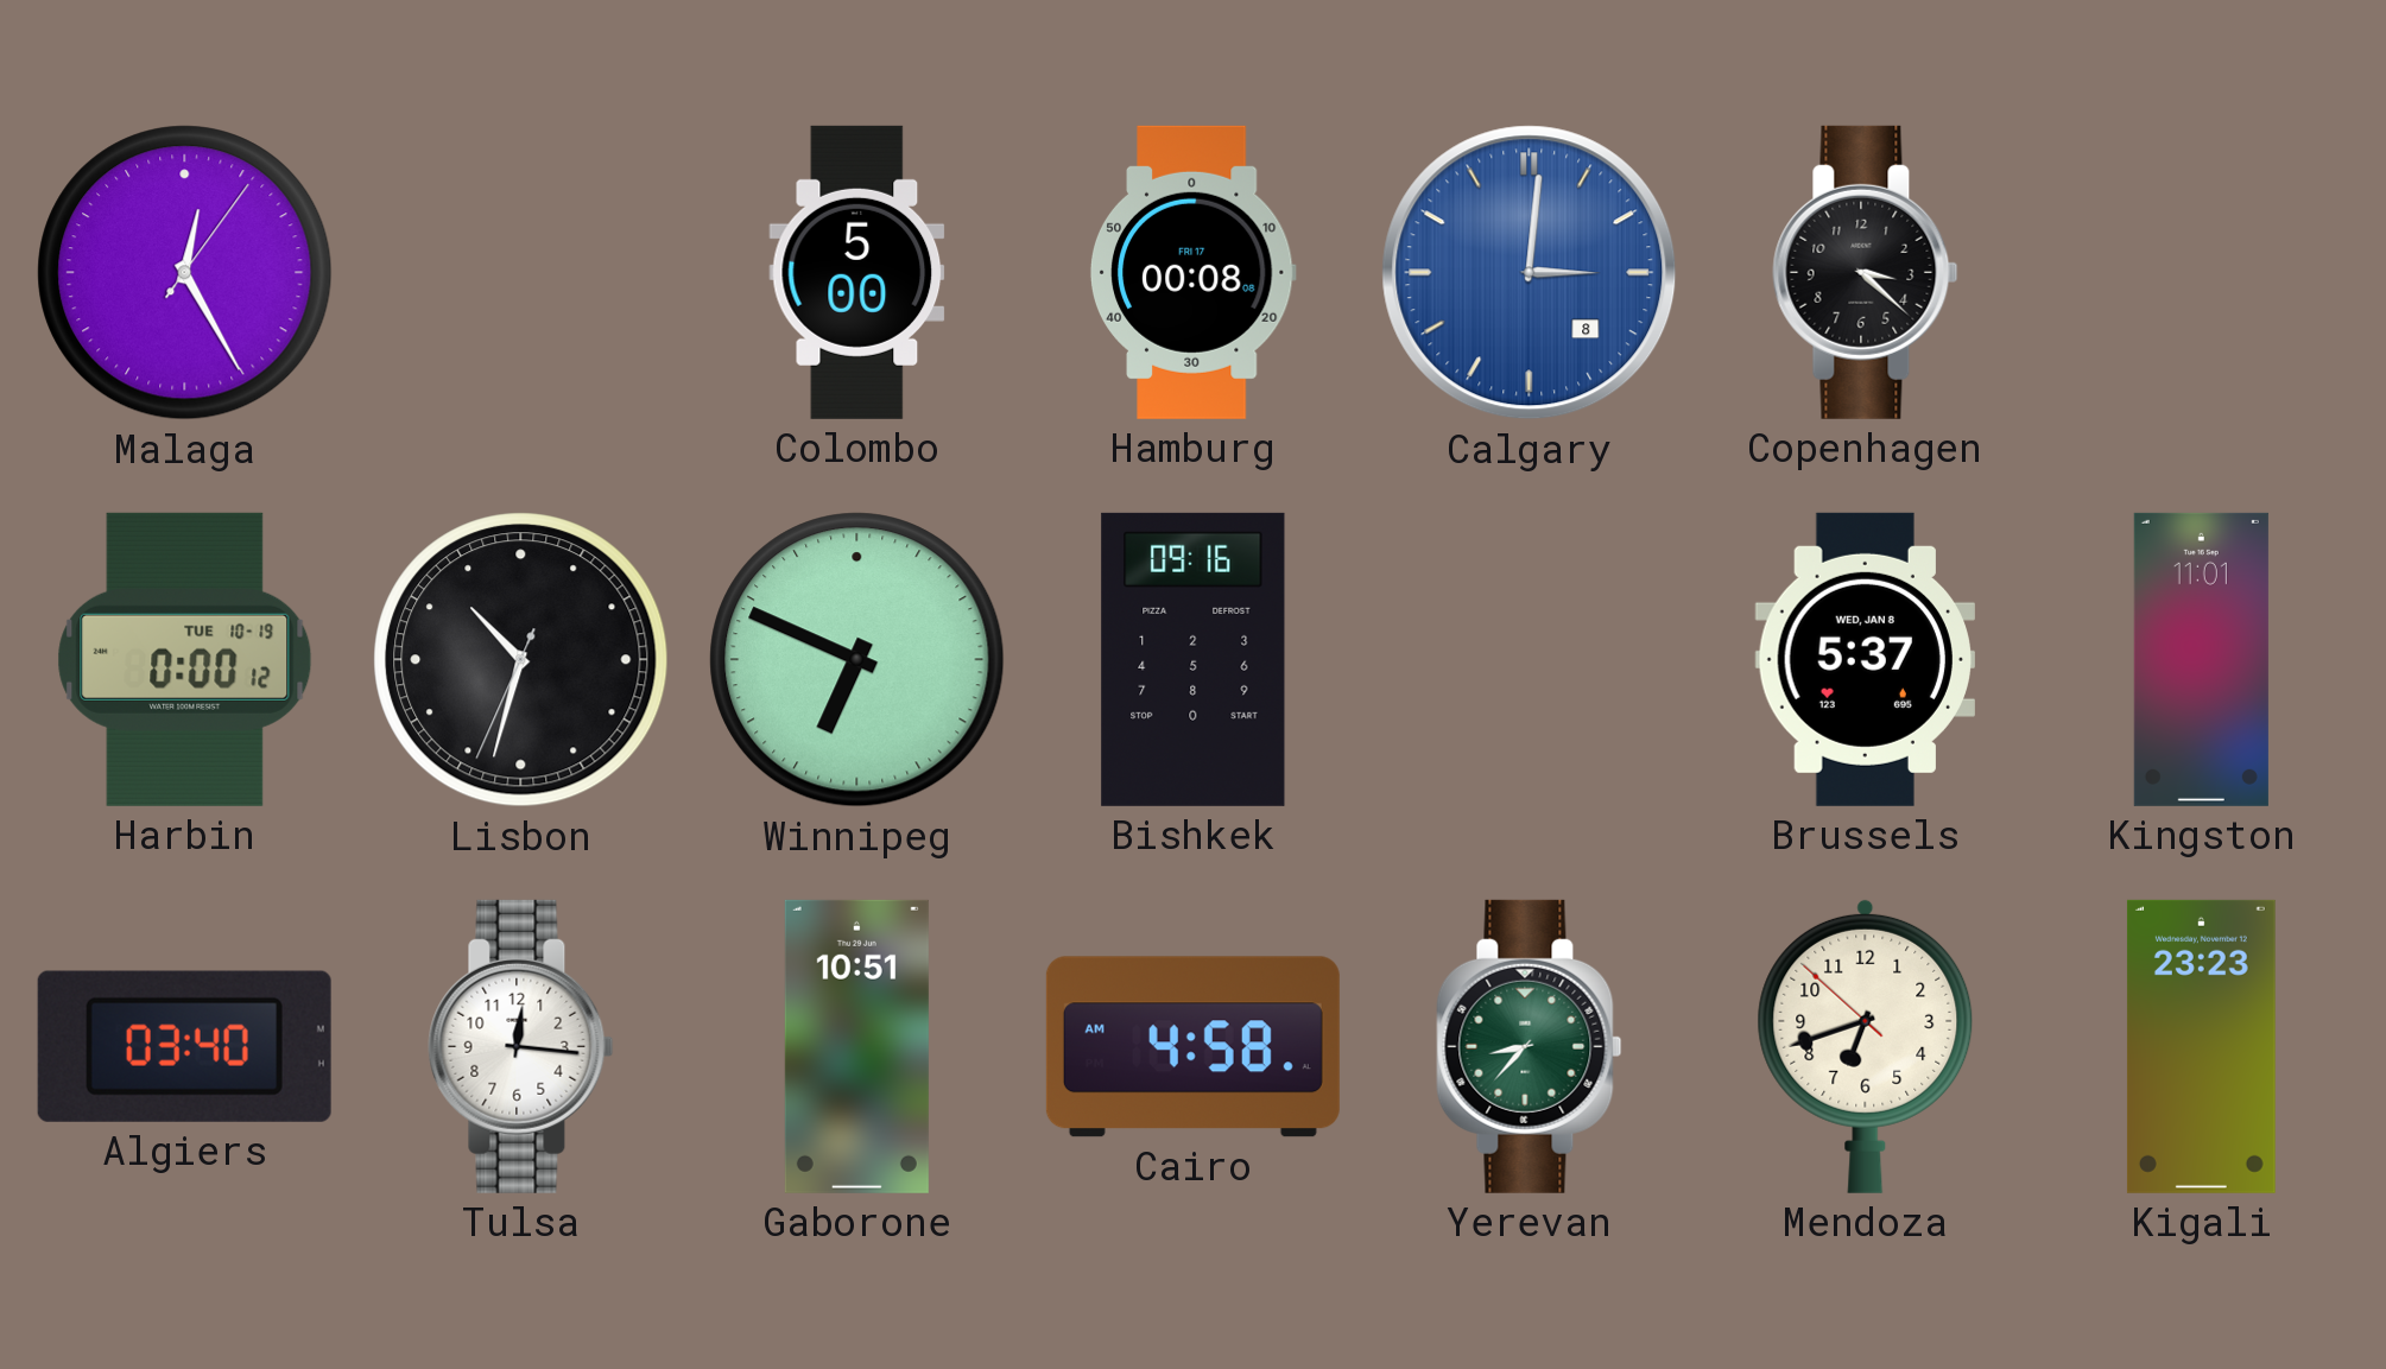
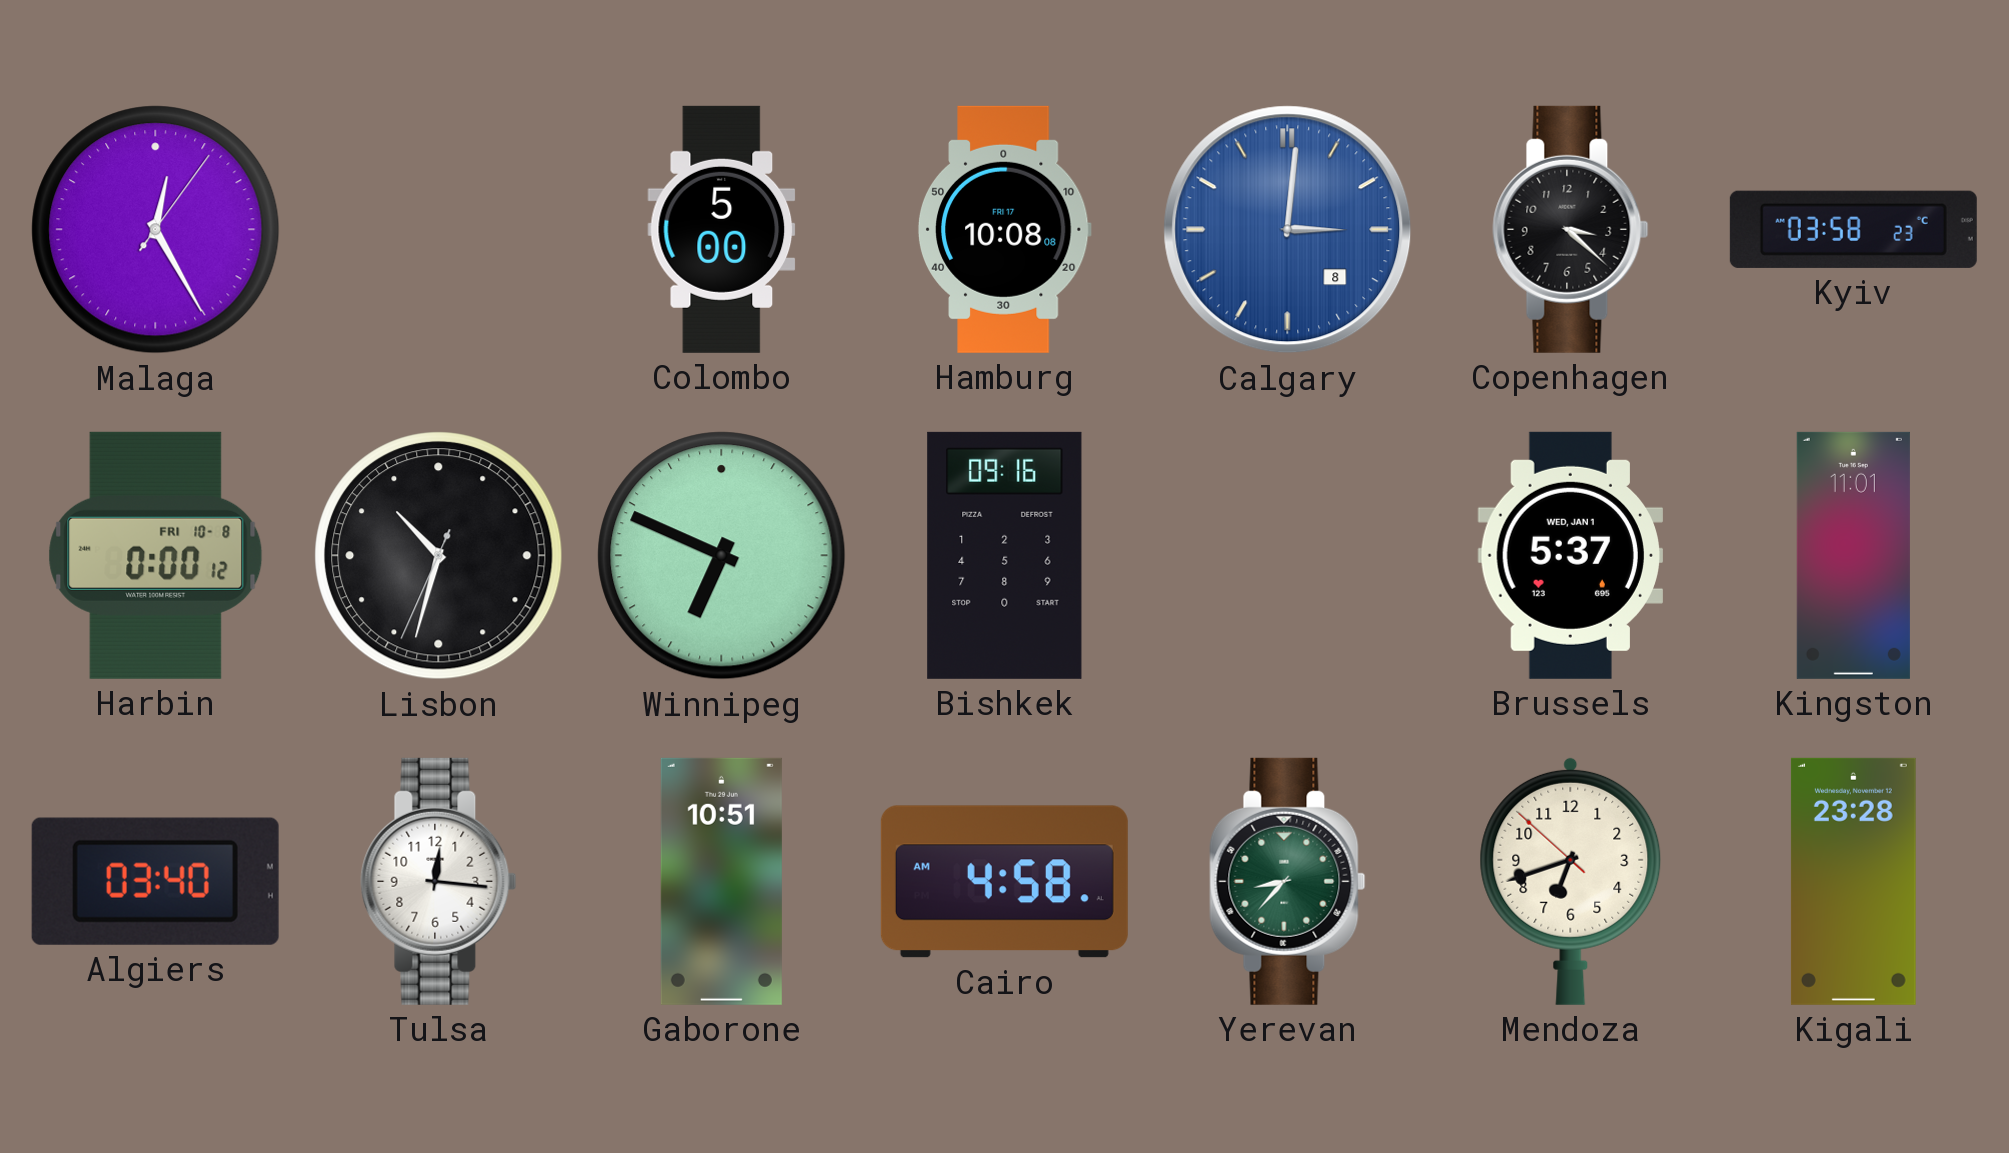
Hamburg: 00:08 -> 10:08
Kyiv: none -> 03:58
Harbin date: TUE 10-19 -> FRI 10-8
Brussels date: WED, JAN 8 -> WED, JAN 1
Kigali: 23:23 -> 23:28
